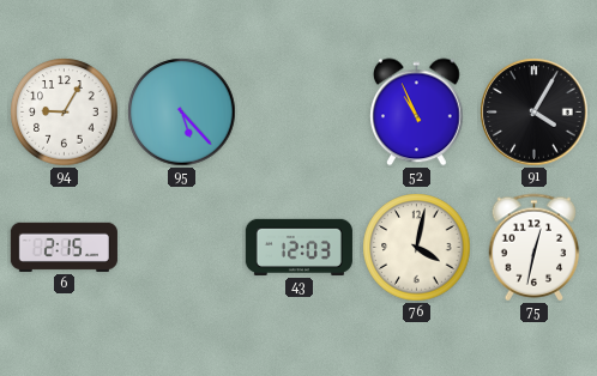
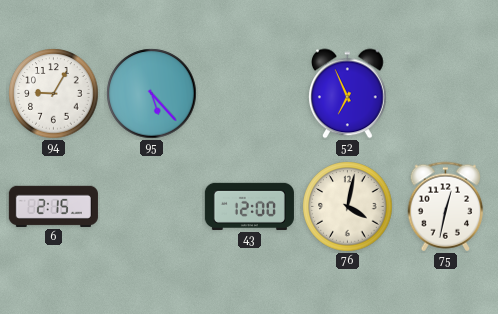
52: 10:56 -> 6:56
91: 4:05 -> none
43: 12:03 -> 12:00
